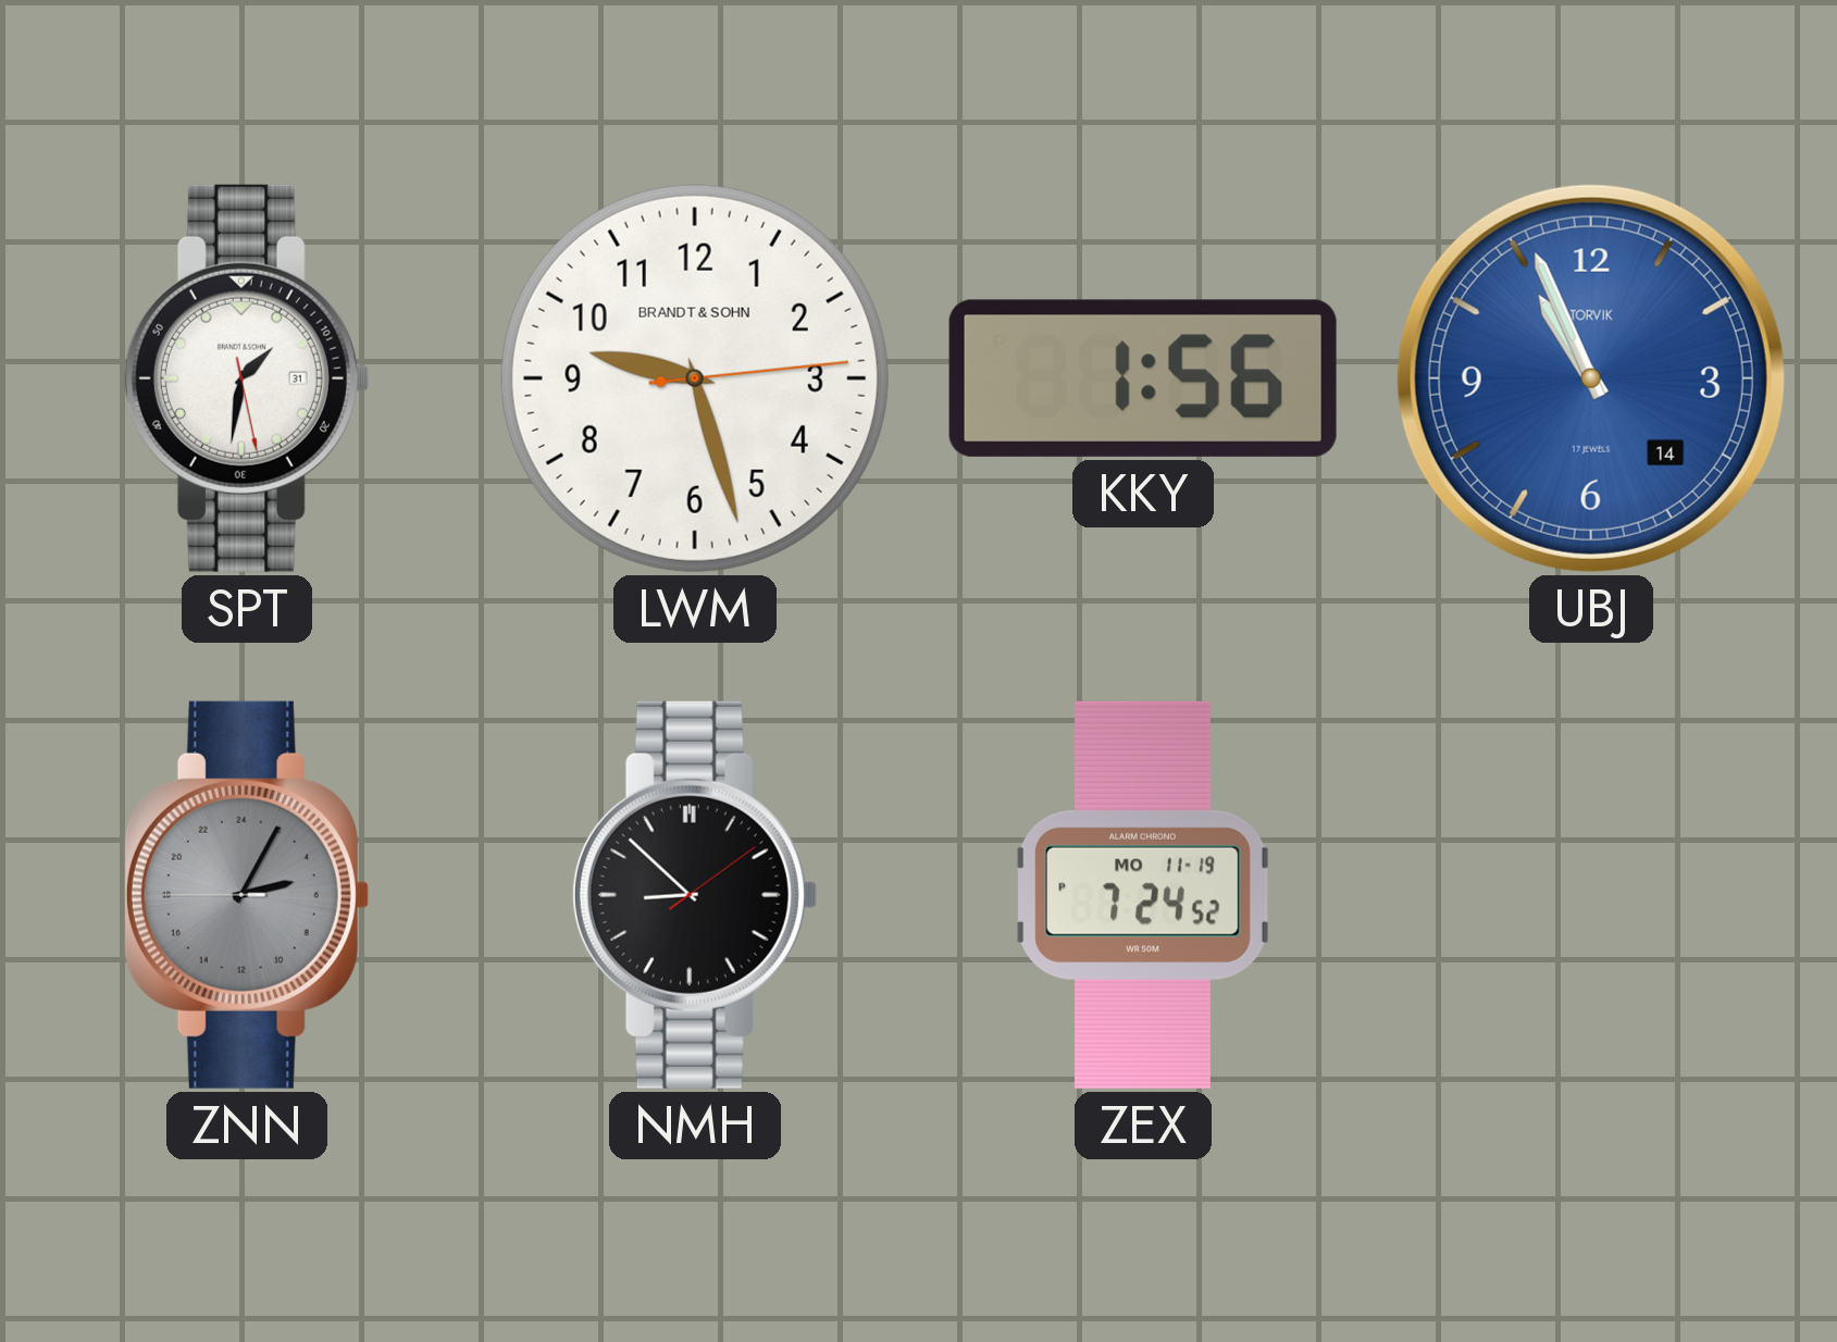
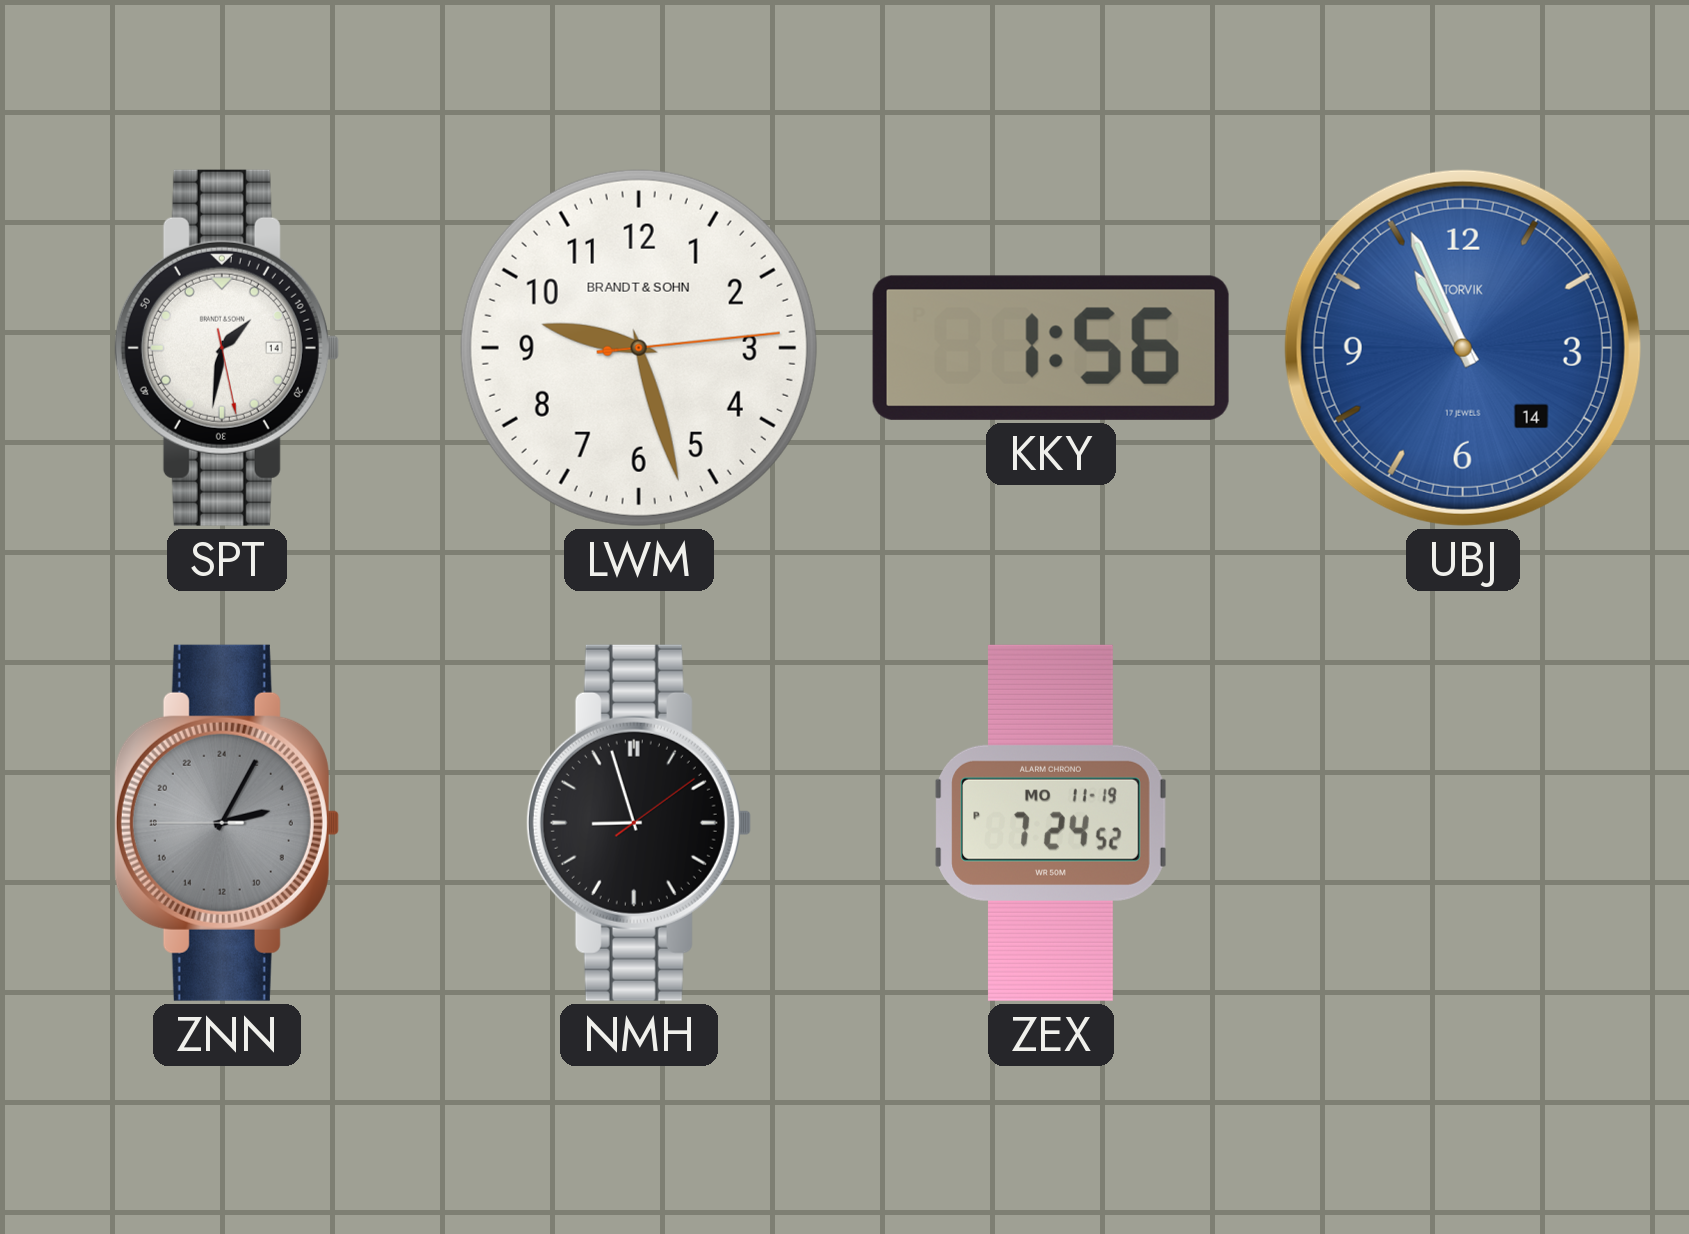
SPT date: 31 -> 14
NMH: 8:52 -> 8:57
